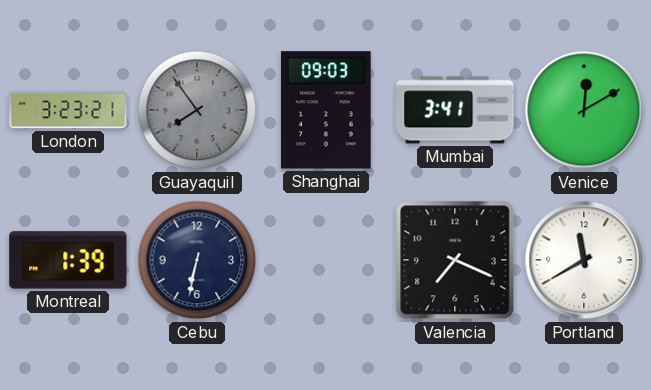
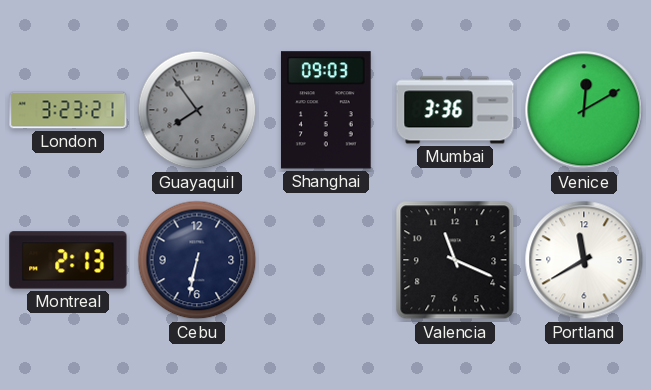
Mumbai: 3:41 -> 3:36
Montreal: 1:39 -> 2:13
Valencia: 7:19 -> 11:19
